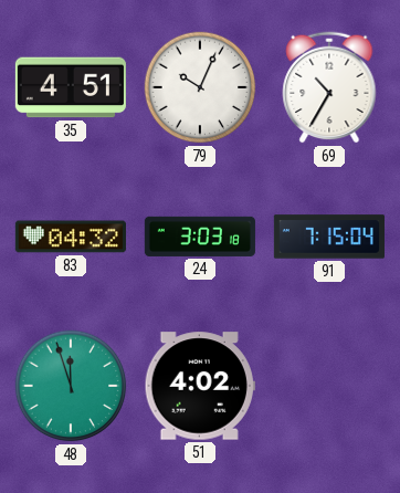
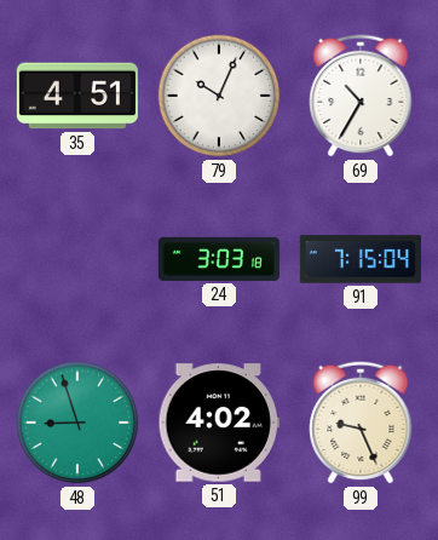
83: 04:32 -> none
48: 11:57 -> 8:57
99: none -> 9:26
